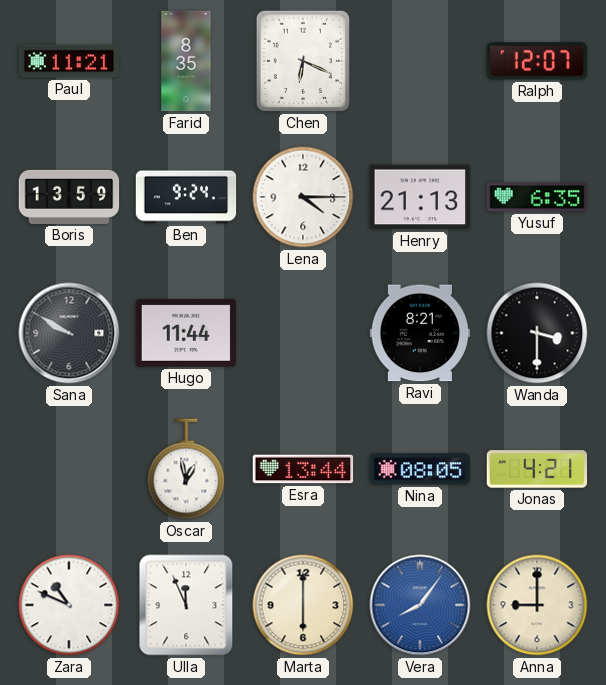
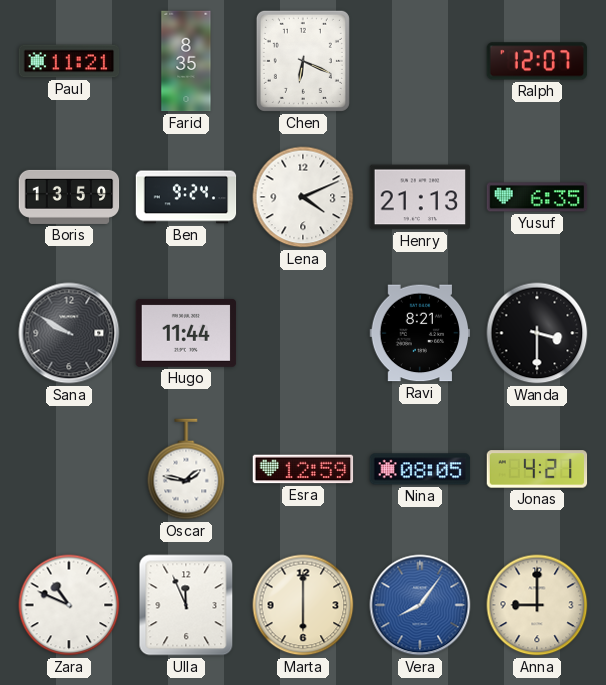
Lena: 4:15 -> 4:11
Oscar: 12:58 -> 1:47
Esra: 13:44 -> 12:59
